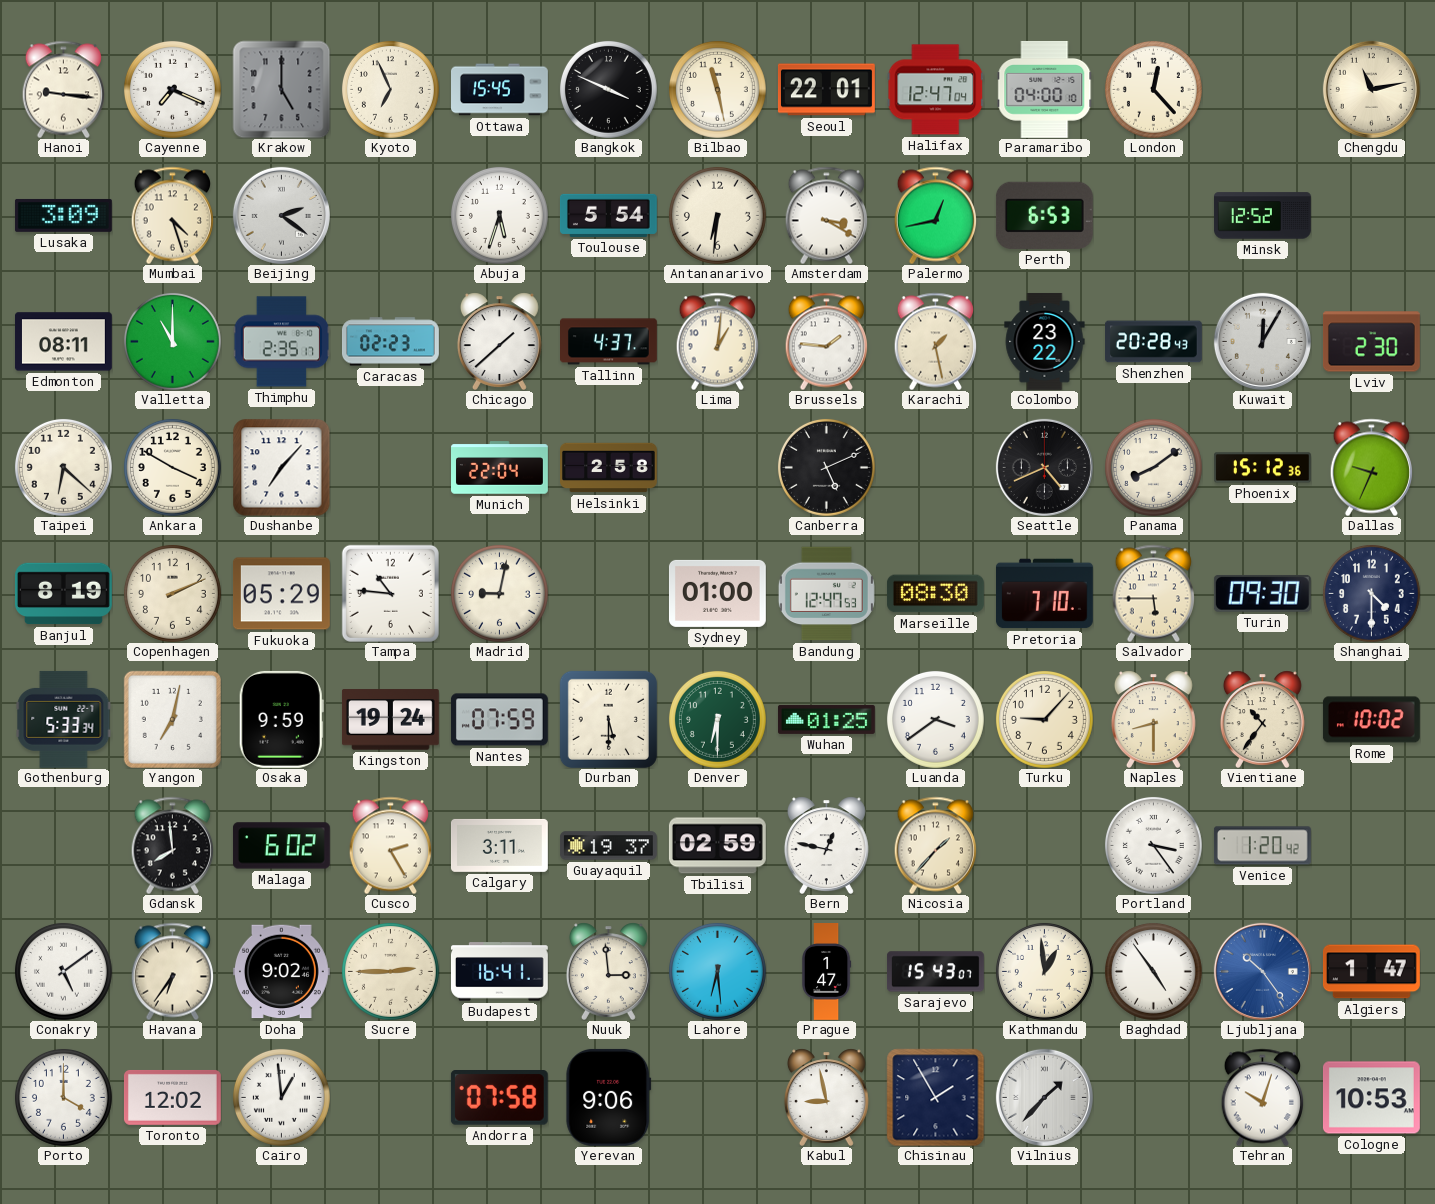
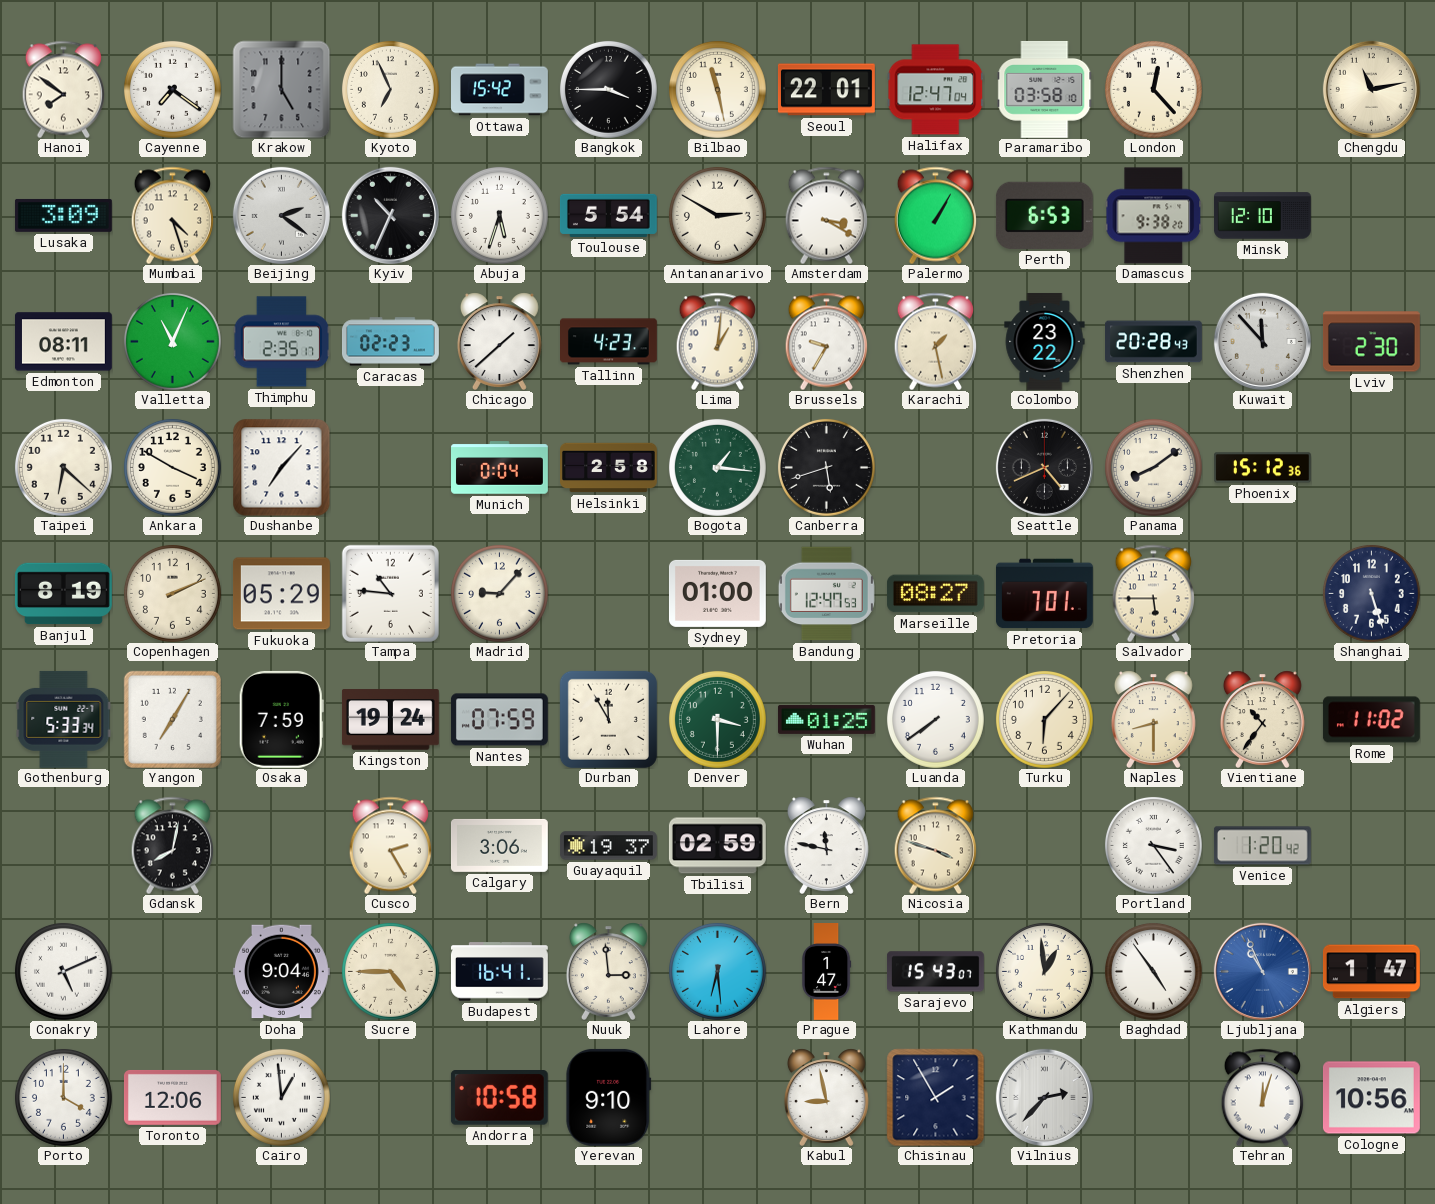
Hanoi: 9:16 -> 7:51
Cayenne: 7:19 -> 7:21
Ottawa: 15:45 -> 15:42
Bangkok: 3:49 -> 3:45
Paramaribo: 04:00 -> 03:58
Kyiv: none -> 10:34
Antananarivo: 6:31 -> 2:50
Palermo: 12:43 -> 1:05
Damascus: none -> 9:38
Minsk: 12:52 -> 12:10
Valletta: 11:00 -> 11:04
Tallinn: 4:37 -> 4:23
Brussels: 1:46 -> 9:35
Kuwait: 12:05 -> 11:53
Munich: 22:04 -> 0:04
Bogota: none -> 1:16
Canberra: 5:11 -> 5:42
Dallas: 9:34 -> none
Madrid: 9:02 -> 9:07
Marseille: 08:30 -> 08:27
Pretoria: 7:10 -> 7:01
Turin: 09:30 -> none
Shanghai: 4:30 -> 5:27
Yangon: 7:02 -> 7:05
Osaka: 9:59 -> 7:59
Durban: 5:30 -> 11:55
Denver: 6:30 -> 3:30
Luanda: 3:39 -> 7:39
Turku: 9:07 -> 6:07
Rome: 10:02 -> 11:02
Gdansk: 7:59 -> 8:02
Malaga: 6:02 -> none
Calgary: 3:11 -> 3:06
Bern: 12:47 -> 11:47
Nicosia: 1:37 -> 3:48
Conakry: 5:09 -> 5:11
Havana: 6:36 -> none
Doha: 9:02 -> 9:04
Sucre: 2:45 -> 4:45
Ljubljana: 10:24 -> 10:56
Toronto: 12:02 -> 12:06
Andorra: 07:58 -> 10:58
Yerevan: 9:06 -> 9:10
Vilnius: 1:37 -> 2:37
Tehran: 10:03 -> 12:03
Cologne: 10:53 -> 10:56
